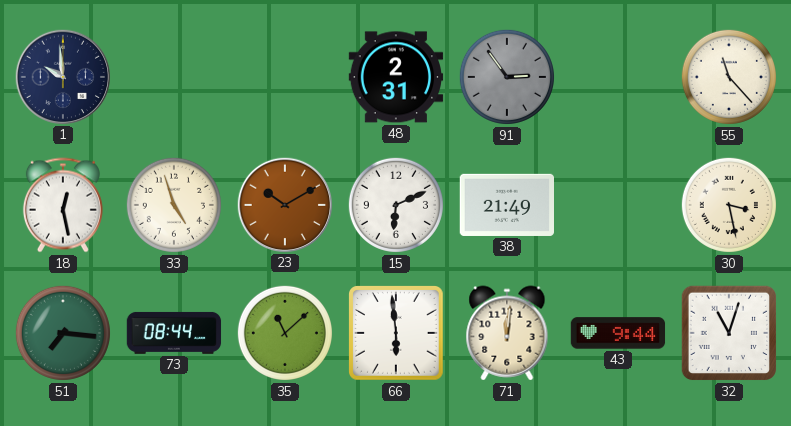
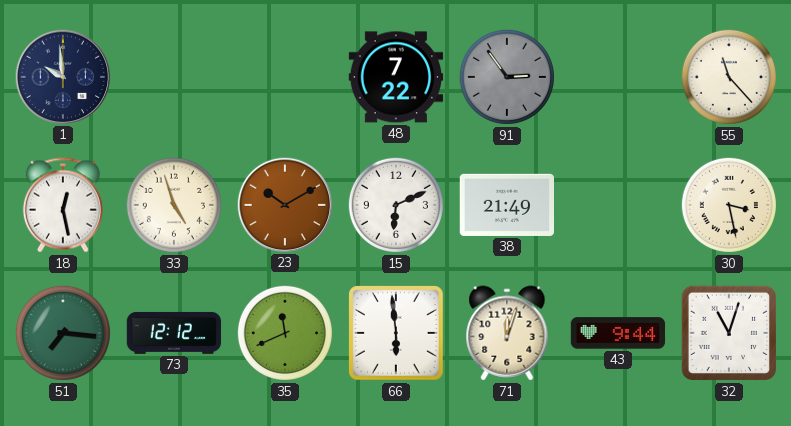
48: 2:31 -> 7:22
73: 08:44 -> 12:12
35: 11:08 -> 11:41
71: 12:01 -> 12:03
